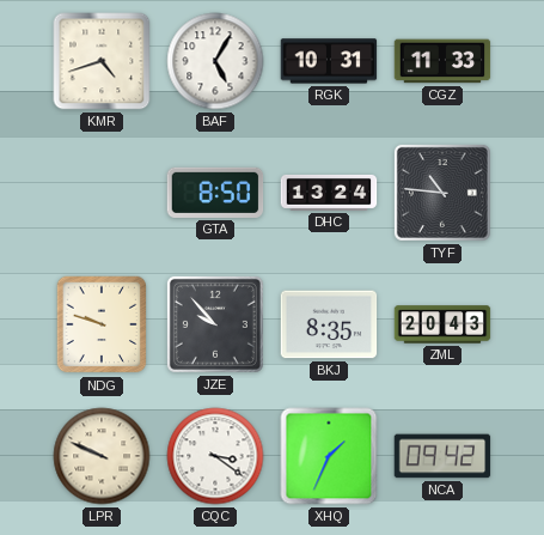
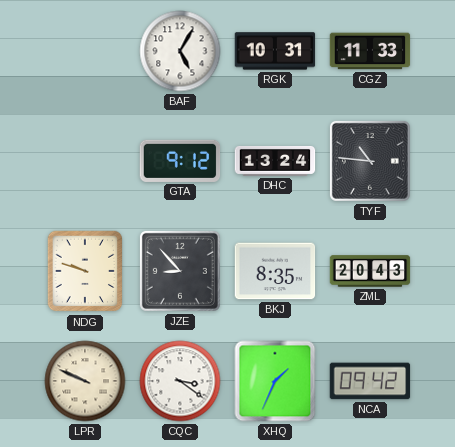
KMR: 4:42 -> none
GTA: 8:50 -> 9:12
JZE: 9:53 -> 8:53
